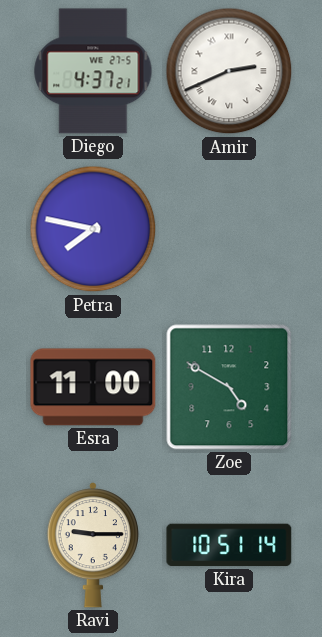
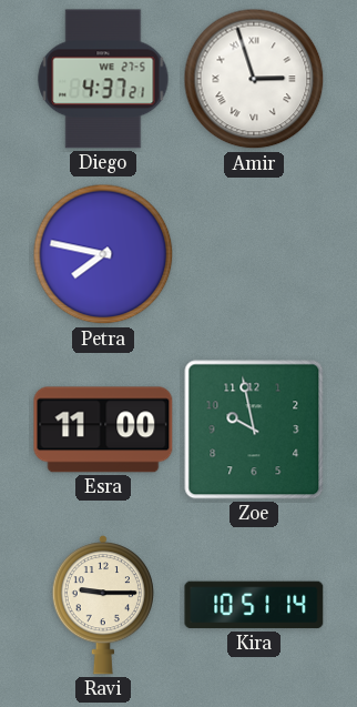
Amir: 2:41 -> 2:57
Zoe: 4:50 -> 9:58
